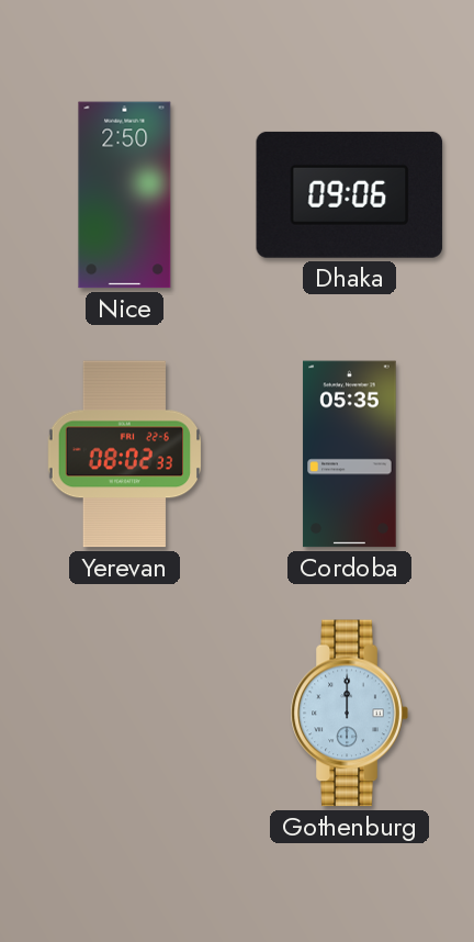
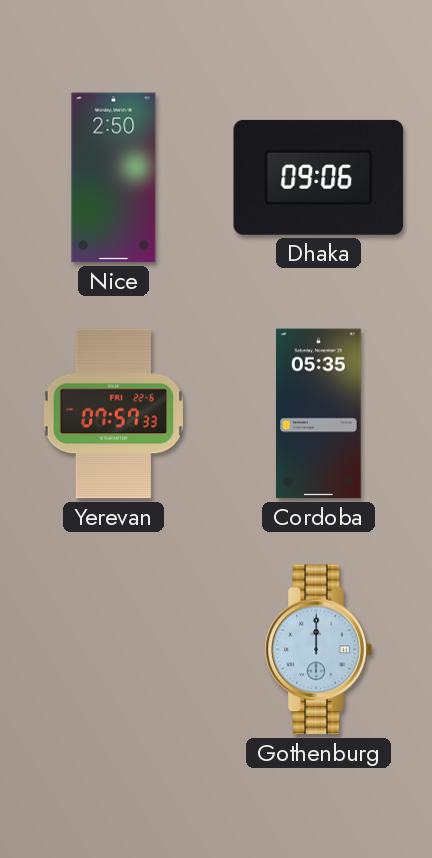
Yerevan: 08:02 -> 07:57
